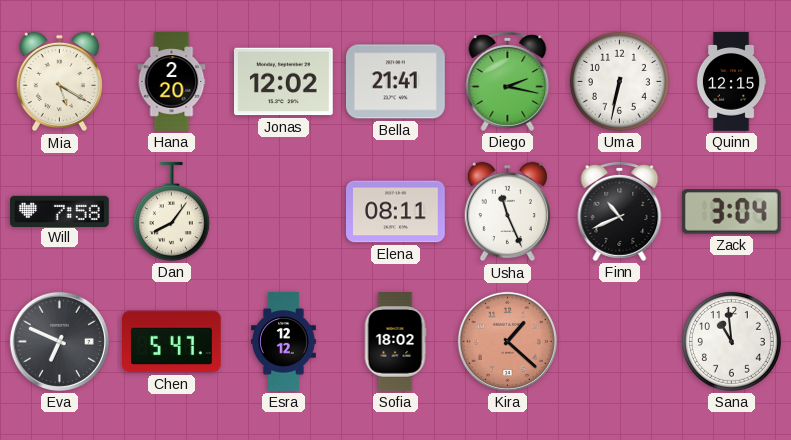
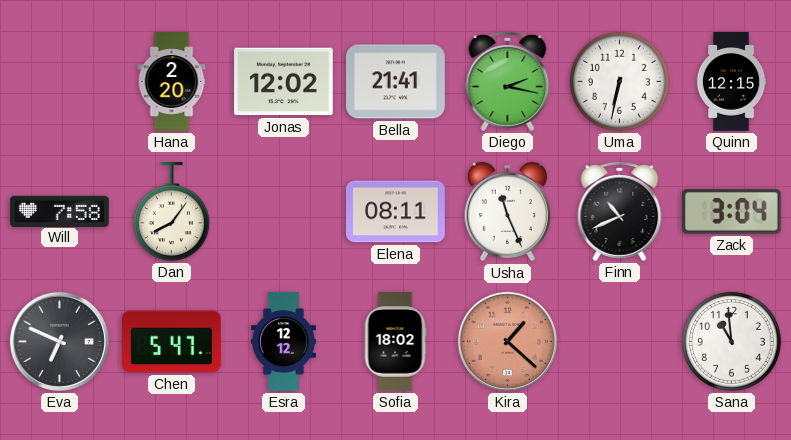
Mia: 5:20 -> none
